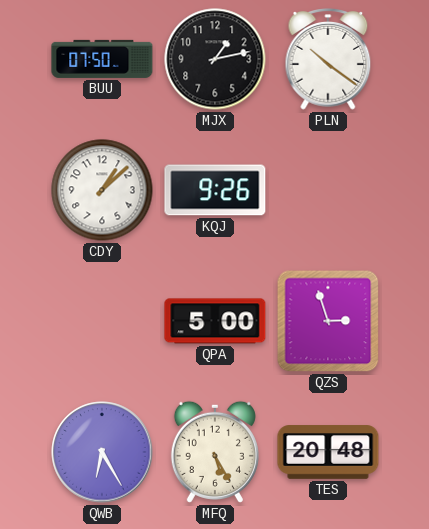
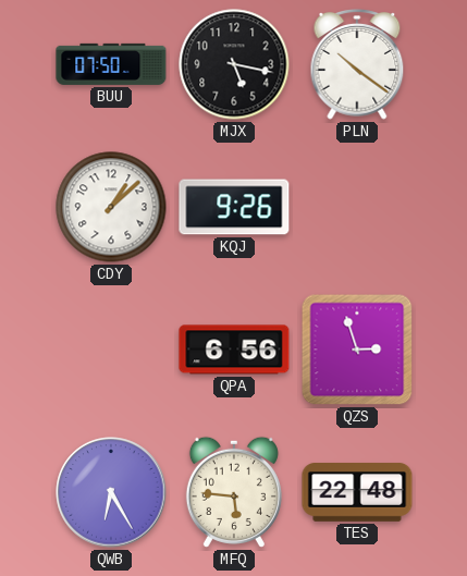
MJX: 1:13 -> 5:17
QPA: 5:00 -> 6:56
MFQ: 5:25 -> 5:46
TES: 20:48 -> 22:48
